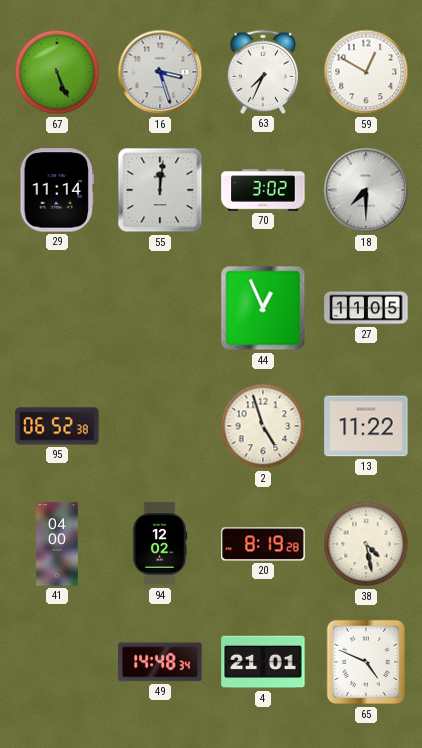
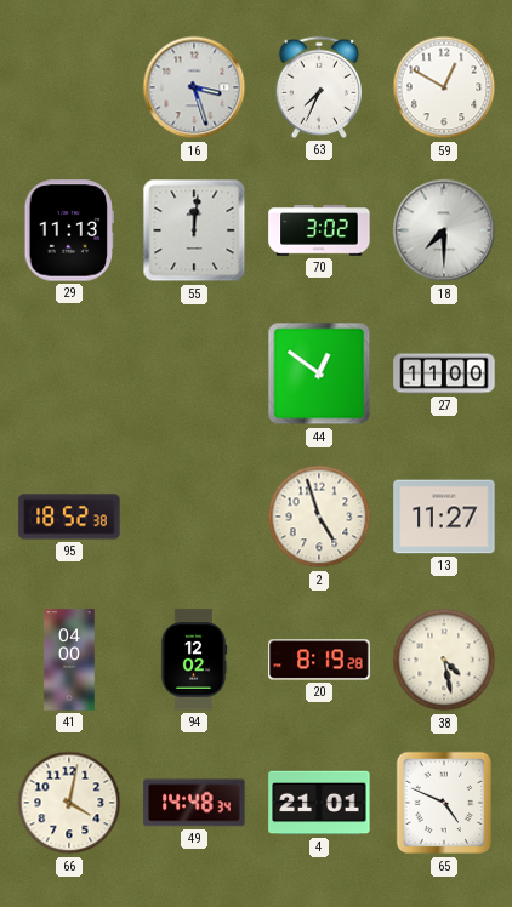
67: 5:26 -> none
29: 11:14 -> 11:13
44: 12:56 -> 12:51
27: 11:05 -> 11:00
95: 06:52 -> 18:52
13: 11:22 -> 11:27
66: none -> 4:02
